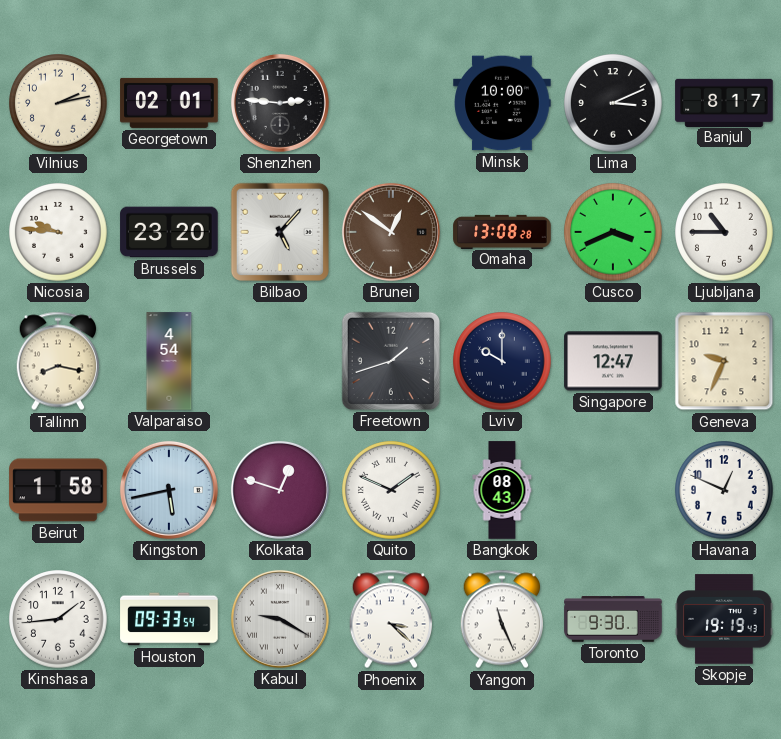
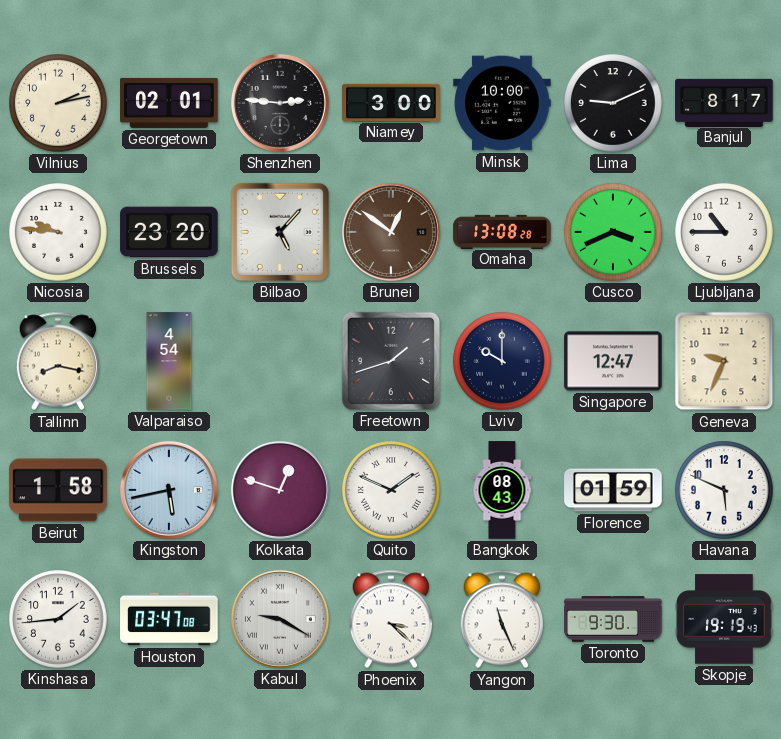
Niamey: none -> 3:00
Lima: 3:11 -> 9:11
Florence: none -> 01:59
Havana: 12:49 -> 5:49
Houston: 09:33 -> 03:47
